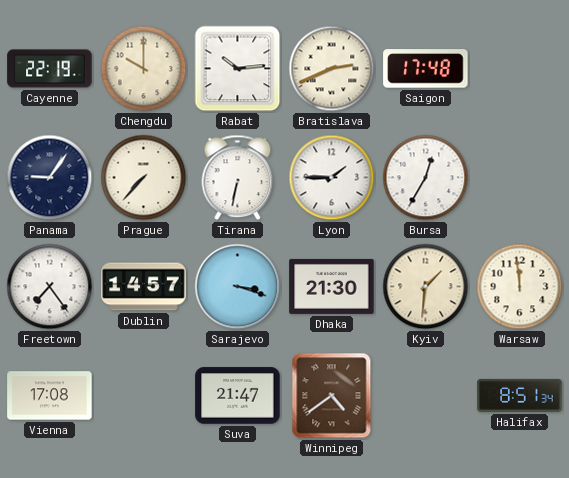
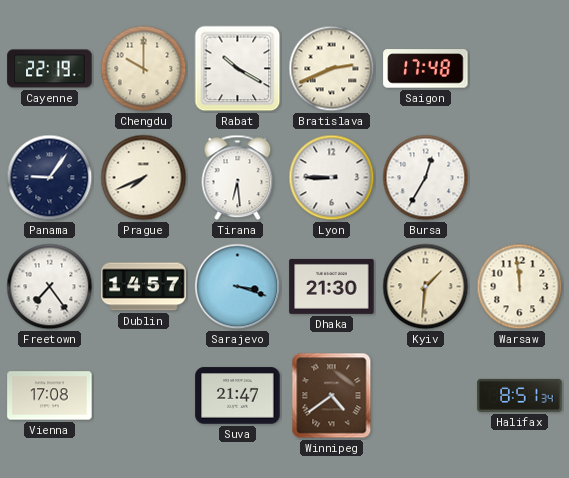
Rabat: 10:14 -> 10:20
Prague: 7:37 -> 7:41
Tirana: 6:32 -> 6:29
Lyon: 1:45 -> 8:45
